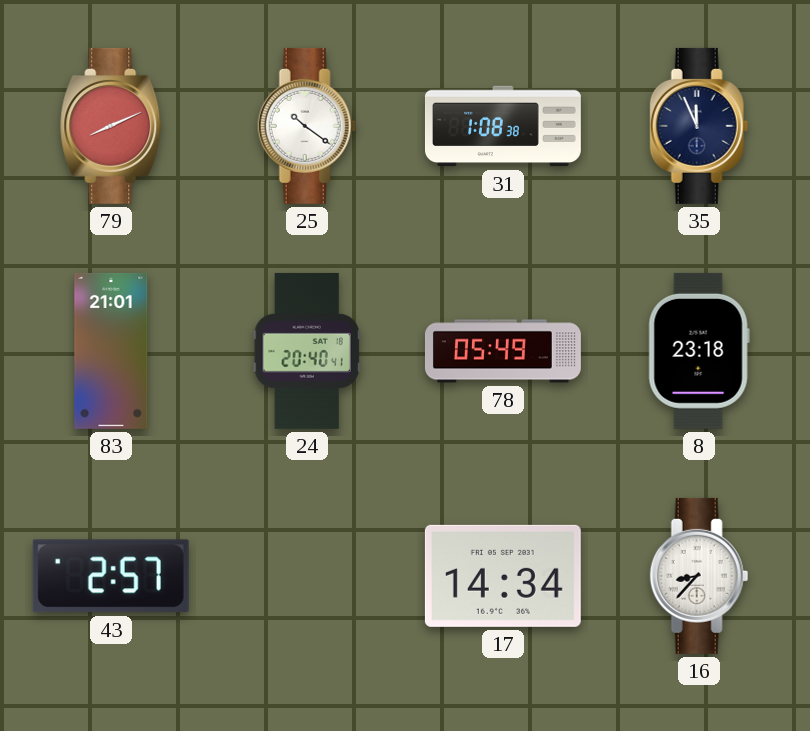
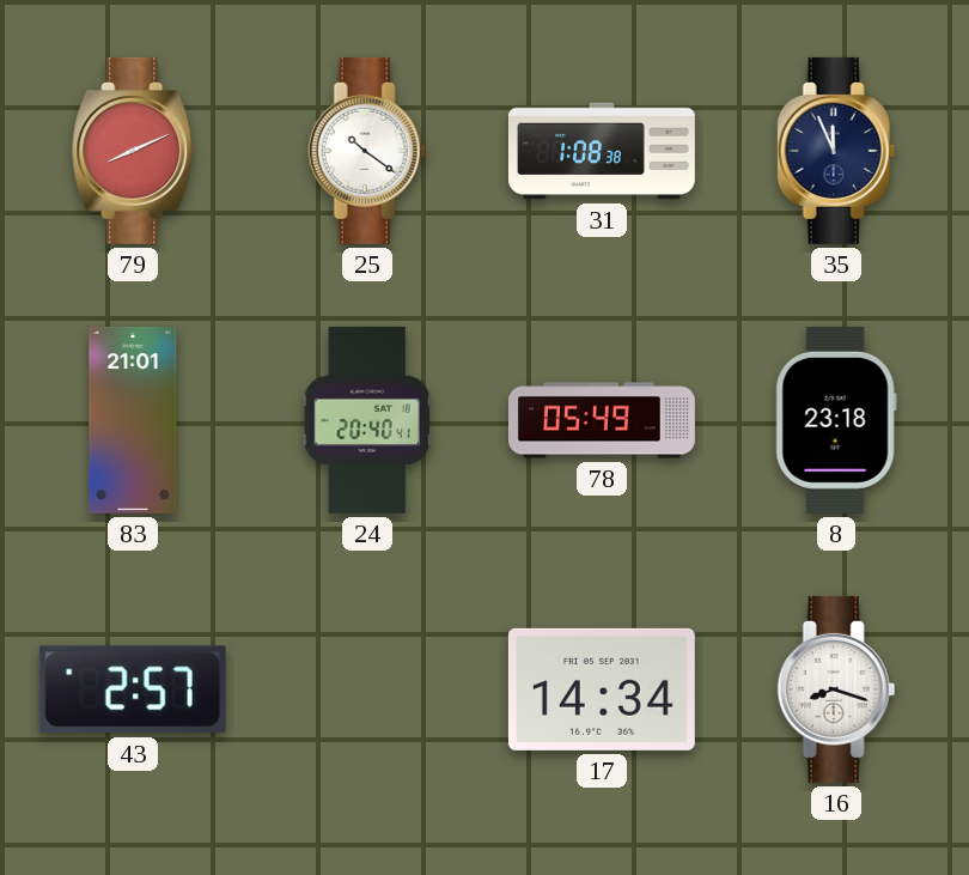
16: 8:37 -> 8:18
